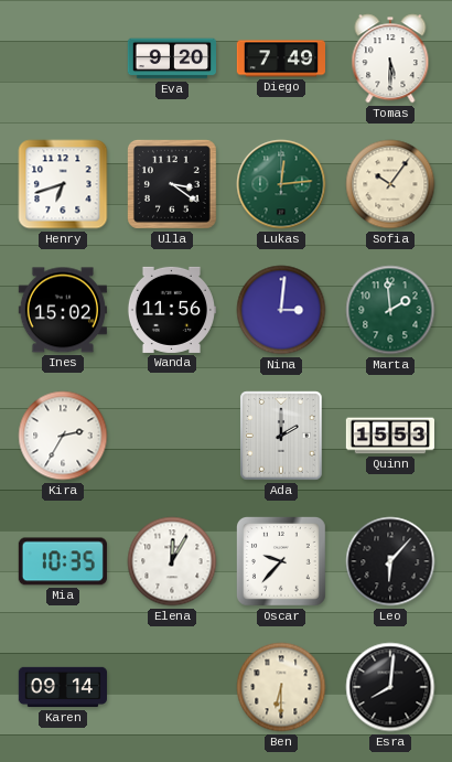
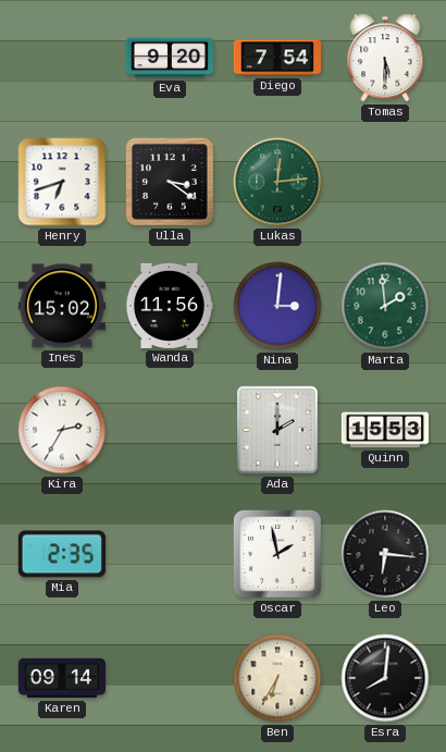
Diego: 7:49 -> 7:54
Sofia: 10:06 -> none
Mia: 10:35 -> 2:35
Elena: 12:05 -> none
Oscar: 9:37 -> 1:58
Leo: 6:07 -> 6:16
Ben: 6:30 -> 6:35
